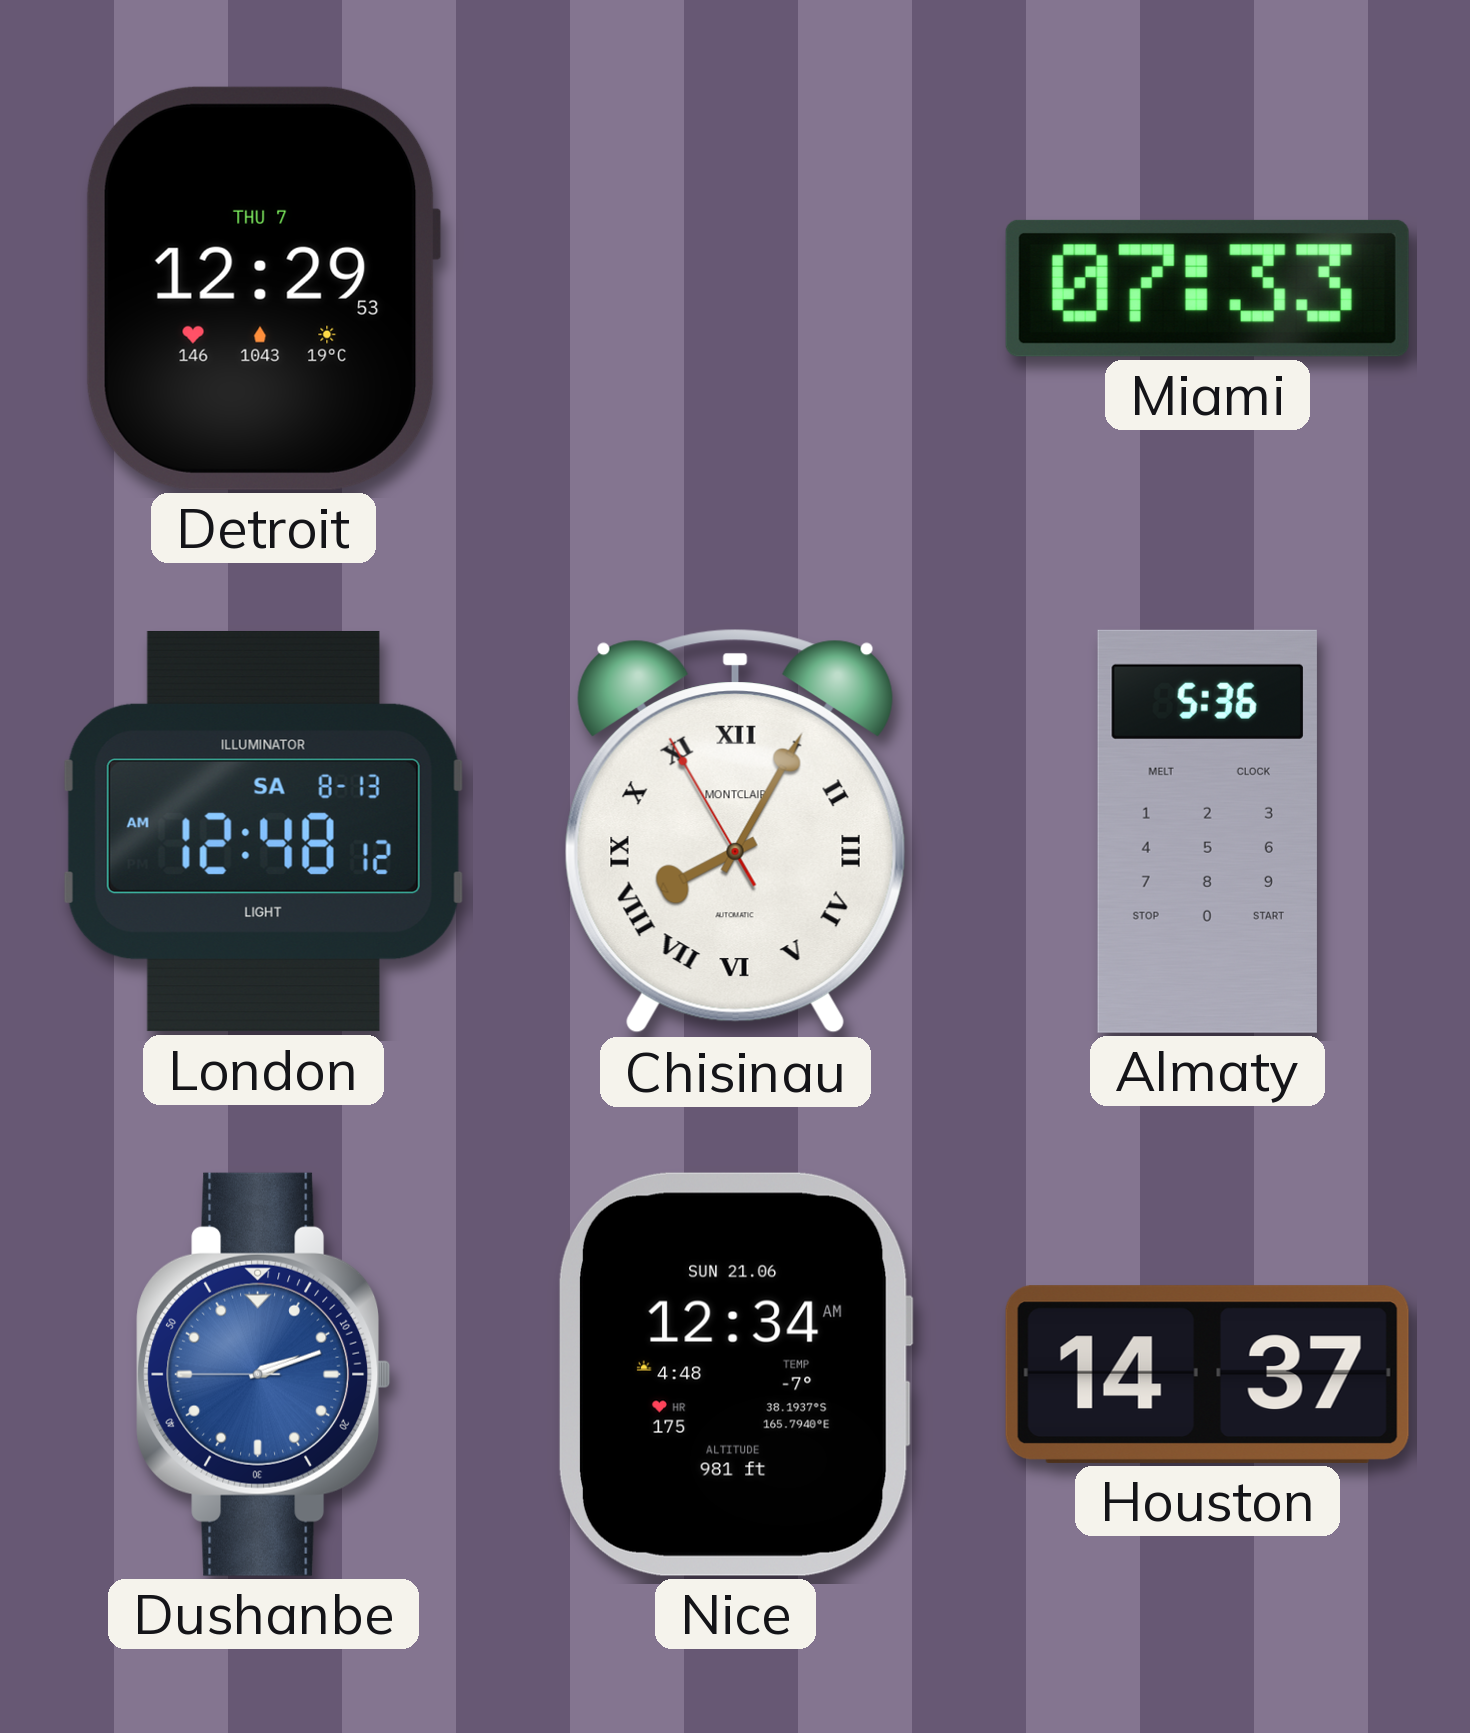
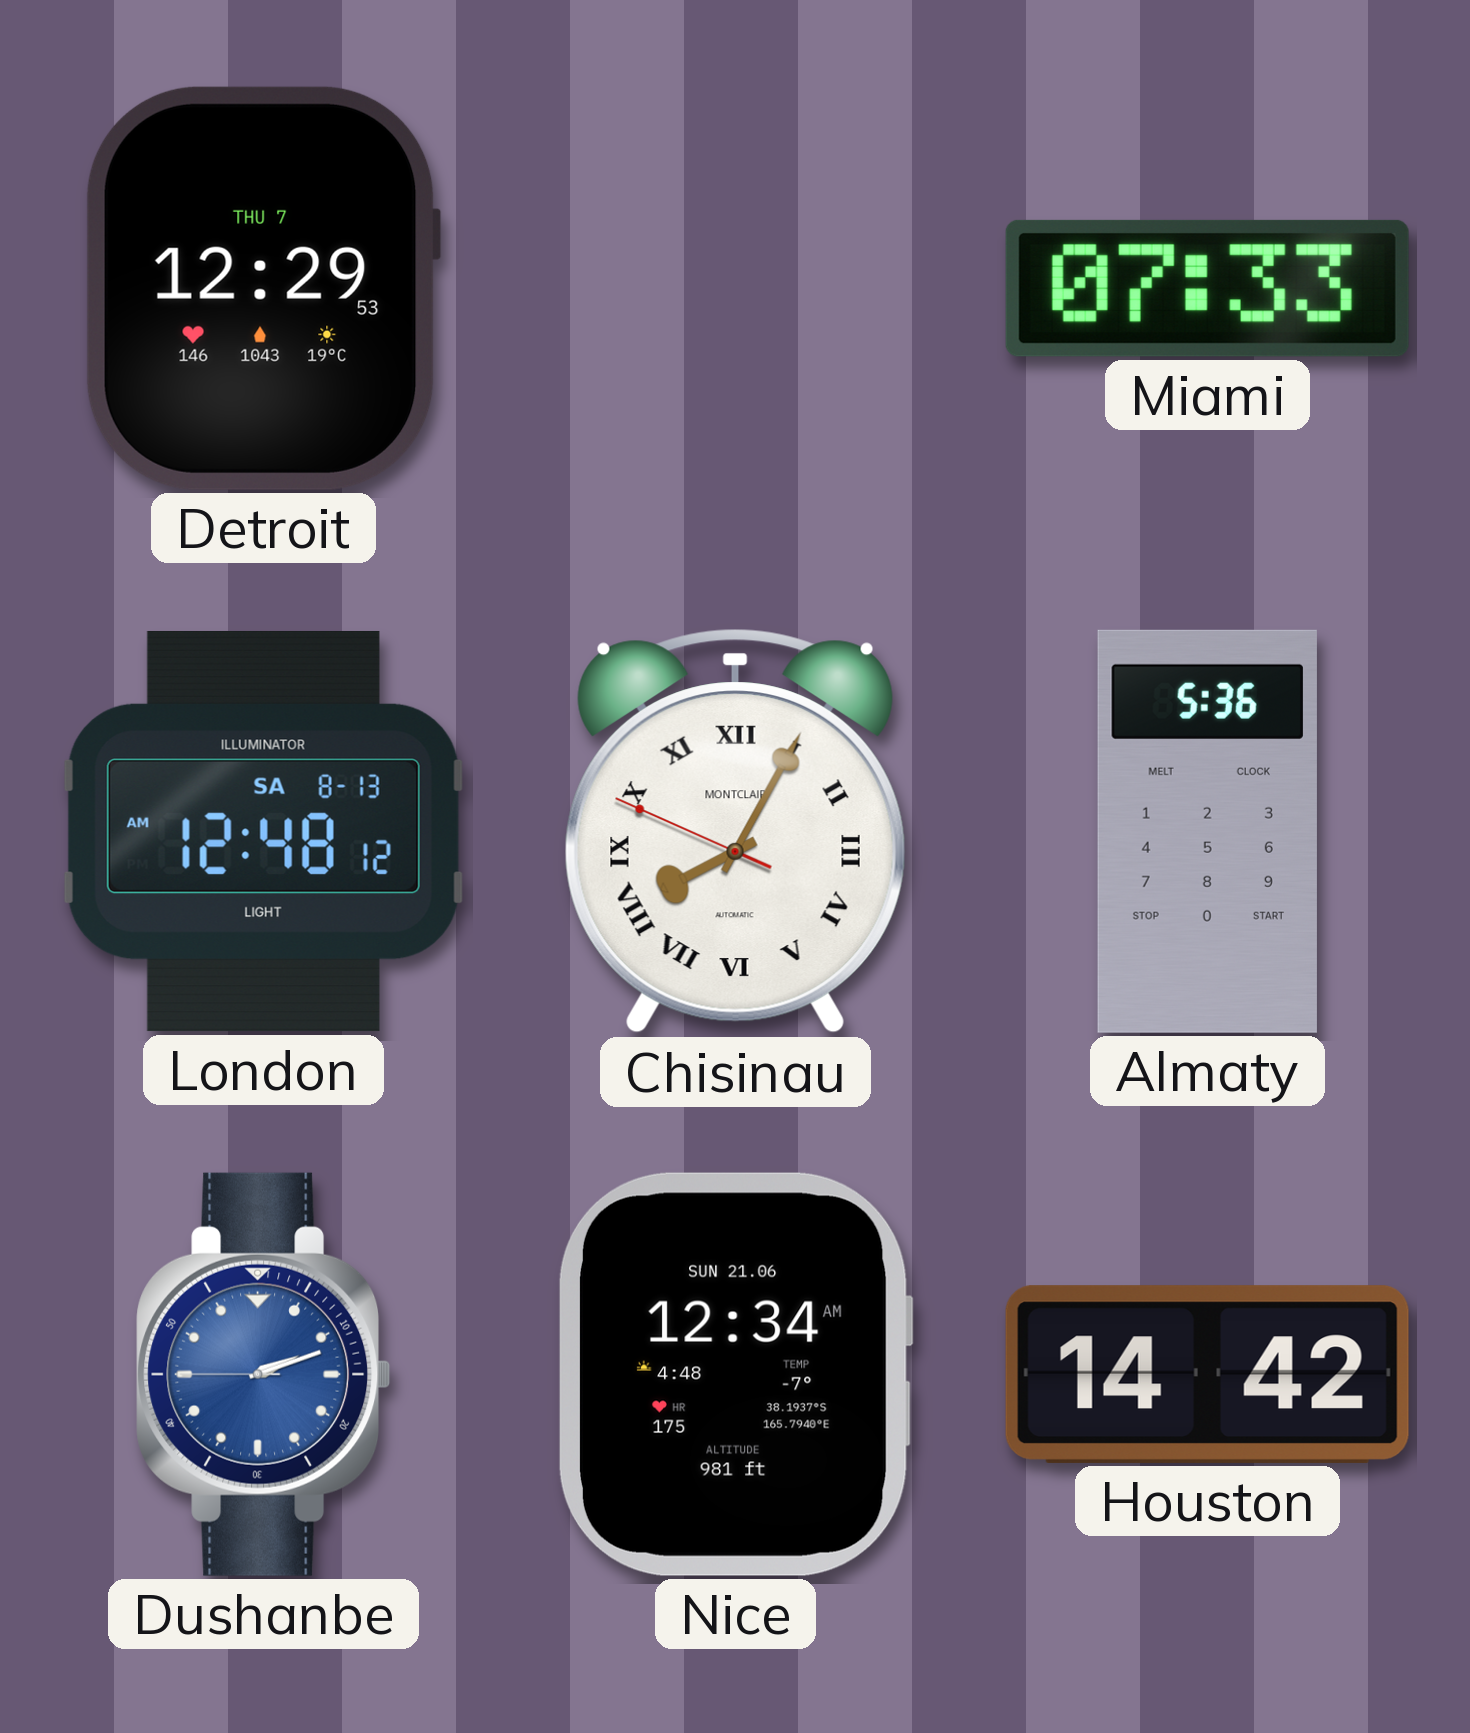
Chisinau: 8:04:55 -> 8:04:49
Houston: 14:37 -> 14:42
